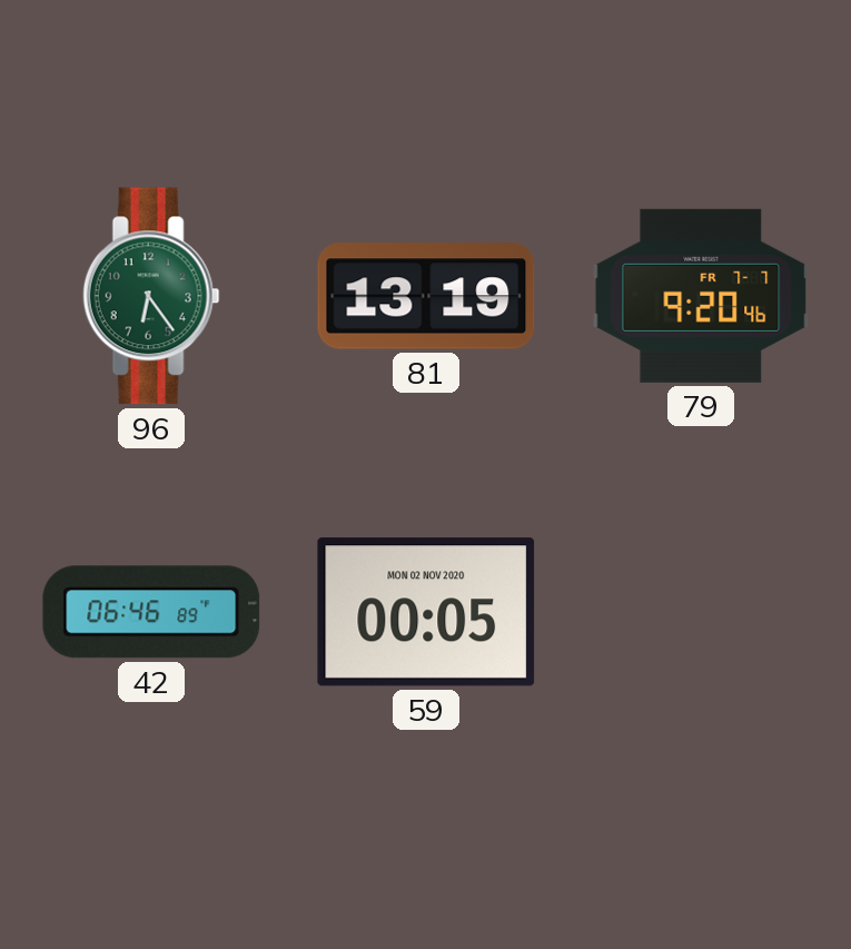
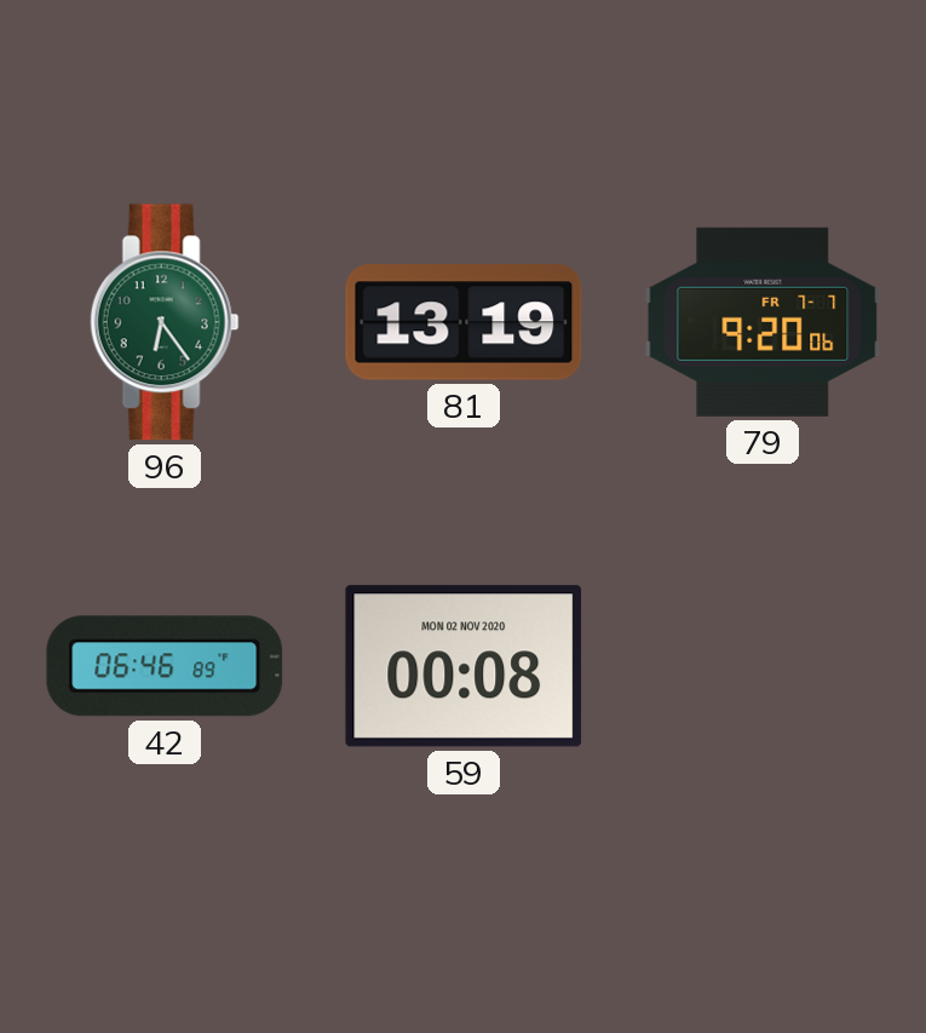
79: 9:20:46 -> 9:20:06
59: 00:05 -> 00:08
